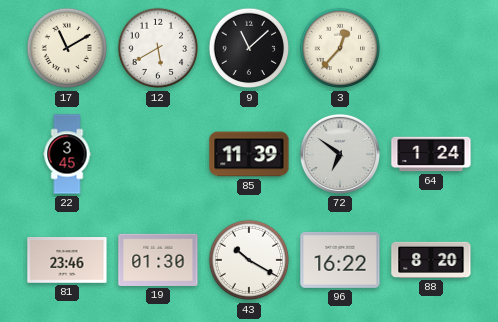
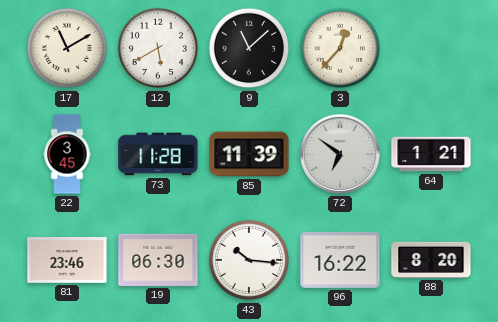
73: none -> 11:28
64: 1:24 -> 1:21
19: 01:30 -> 06:30
43: 10:20 -> 10:16
